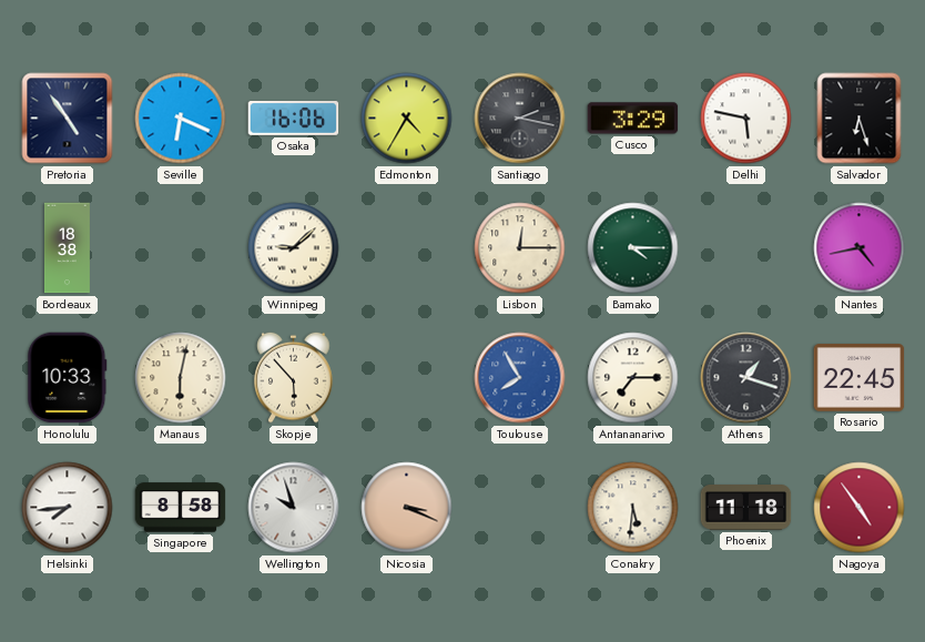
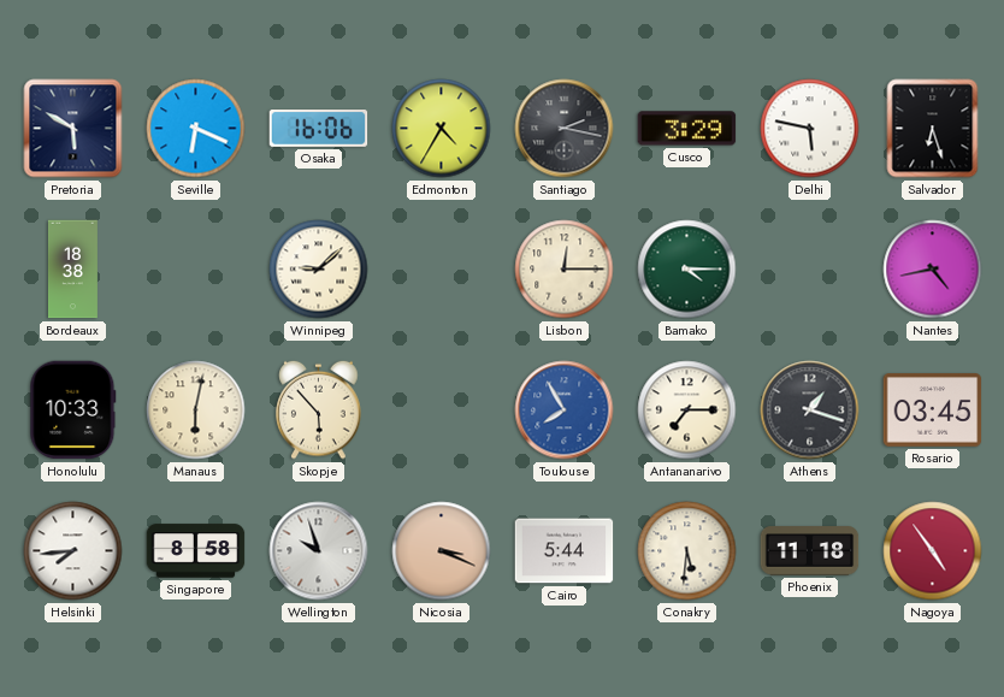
Pretoria: 4:54 -> 5:50
Rosario: 22:45 -> 03:45
Cairo: none -> 5:44
